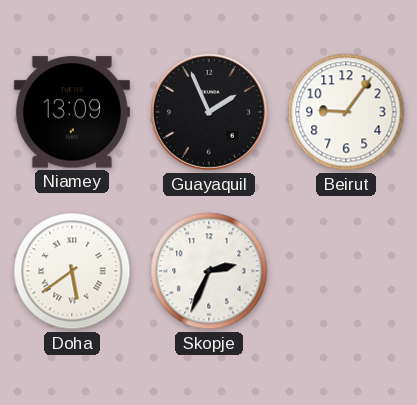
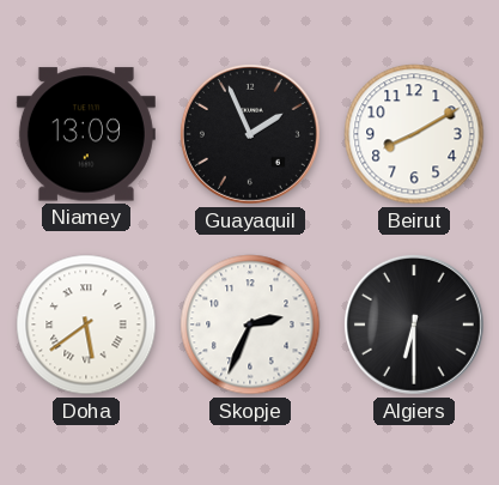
Beirut: 9:06 -> 8:10
Algiers: none -> 6:30
